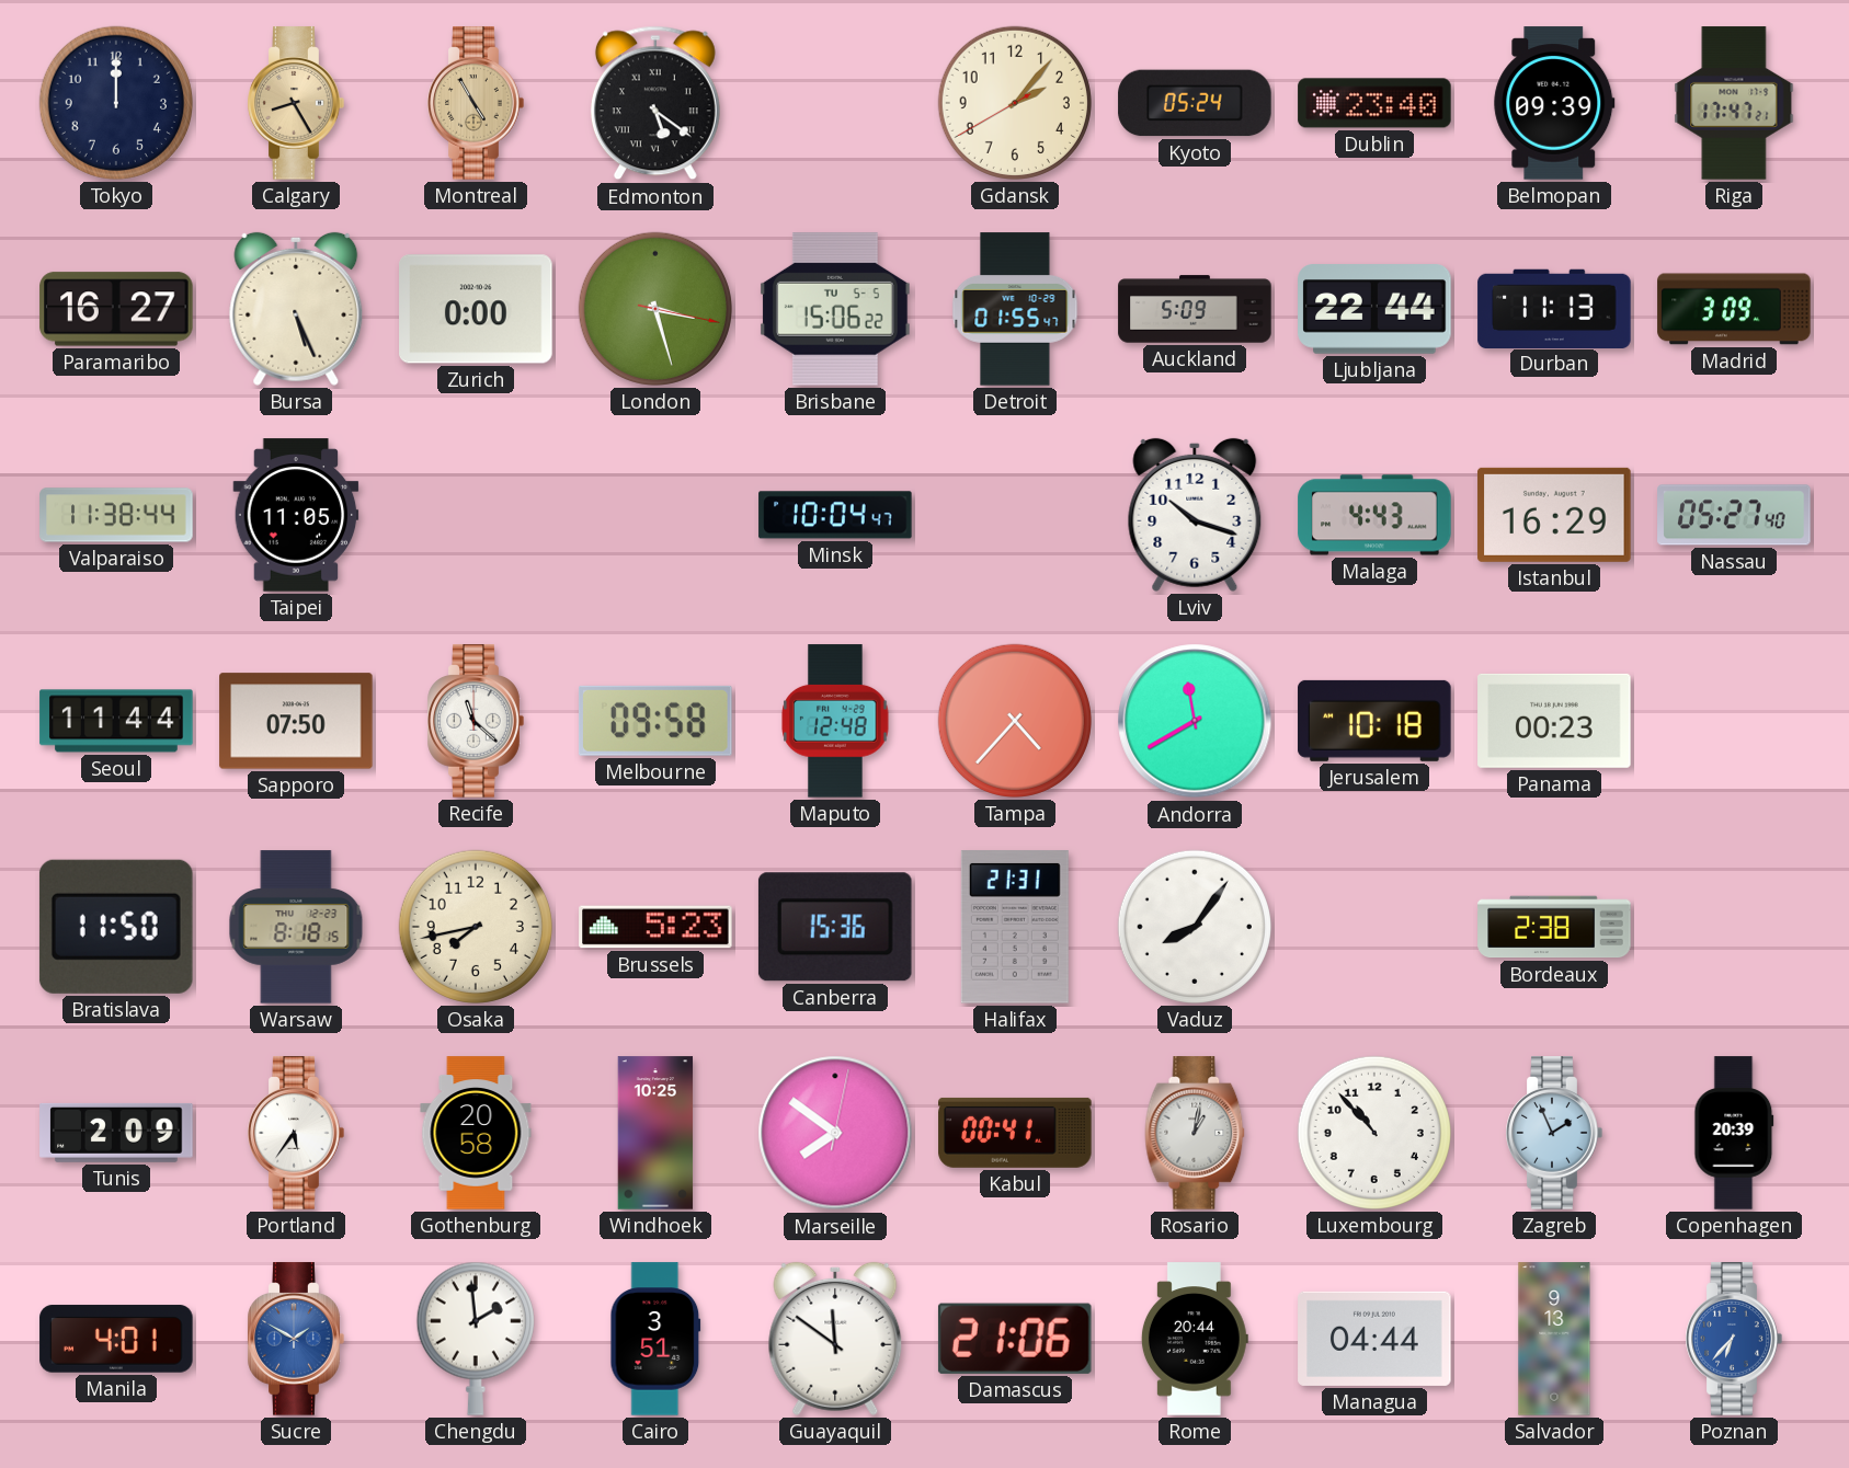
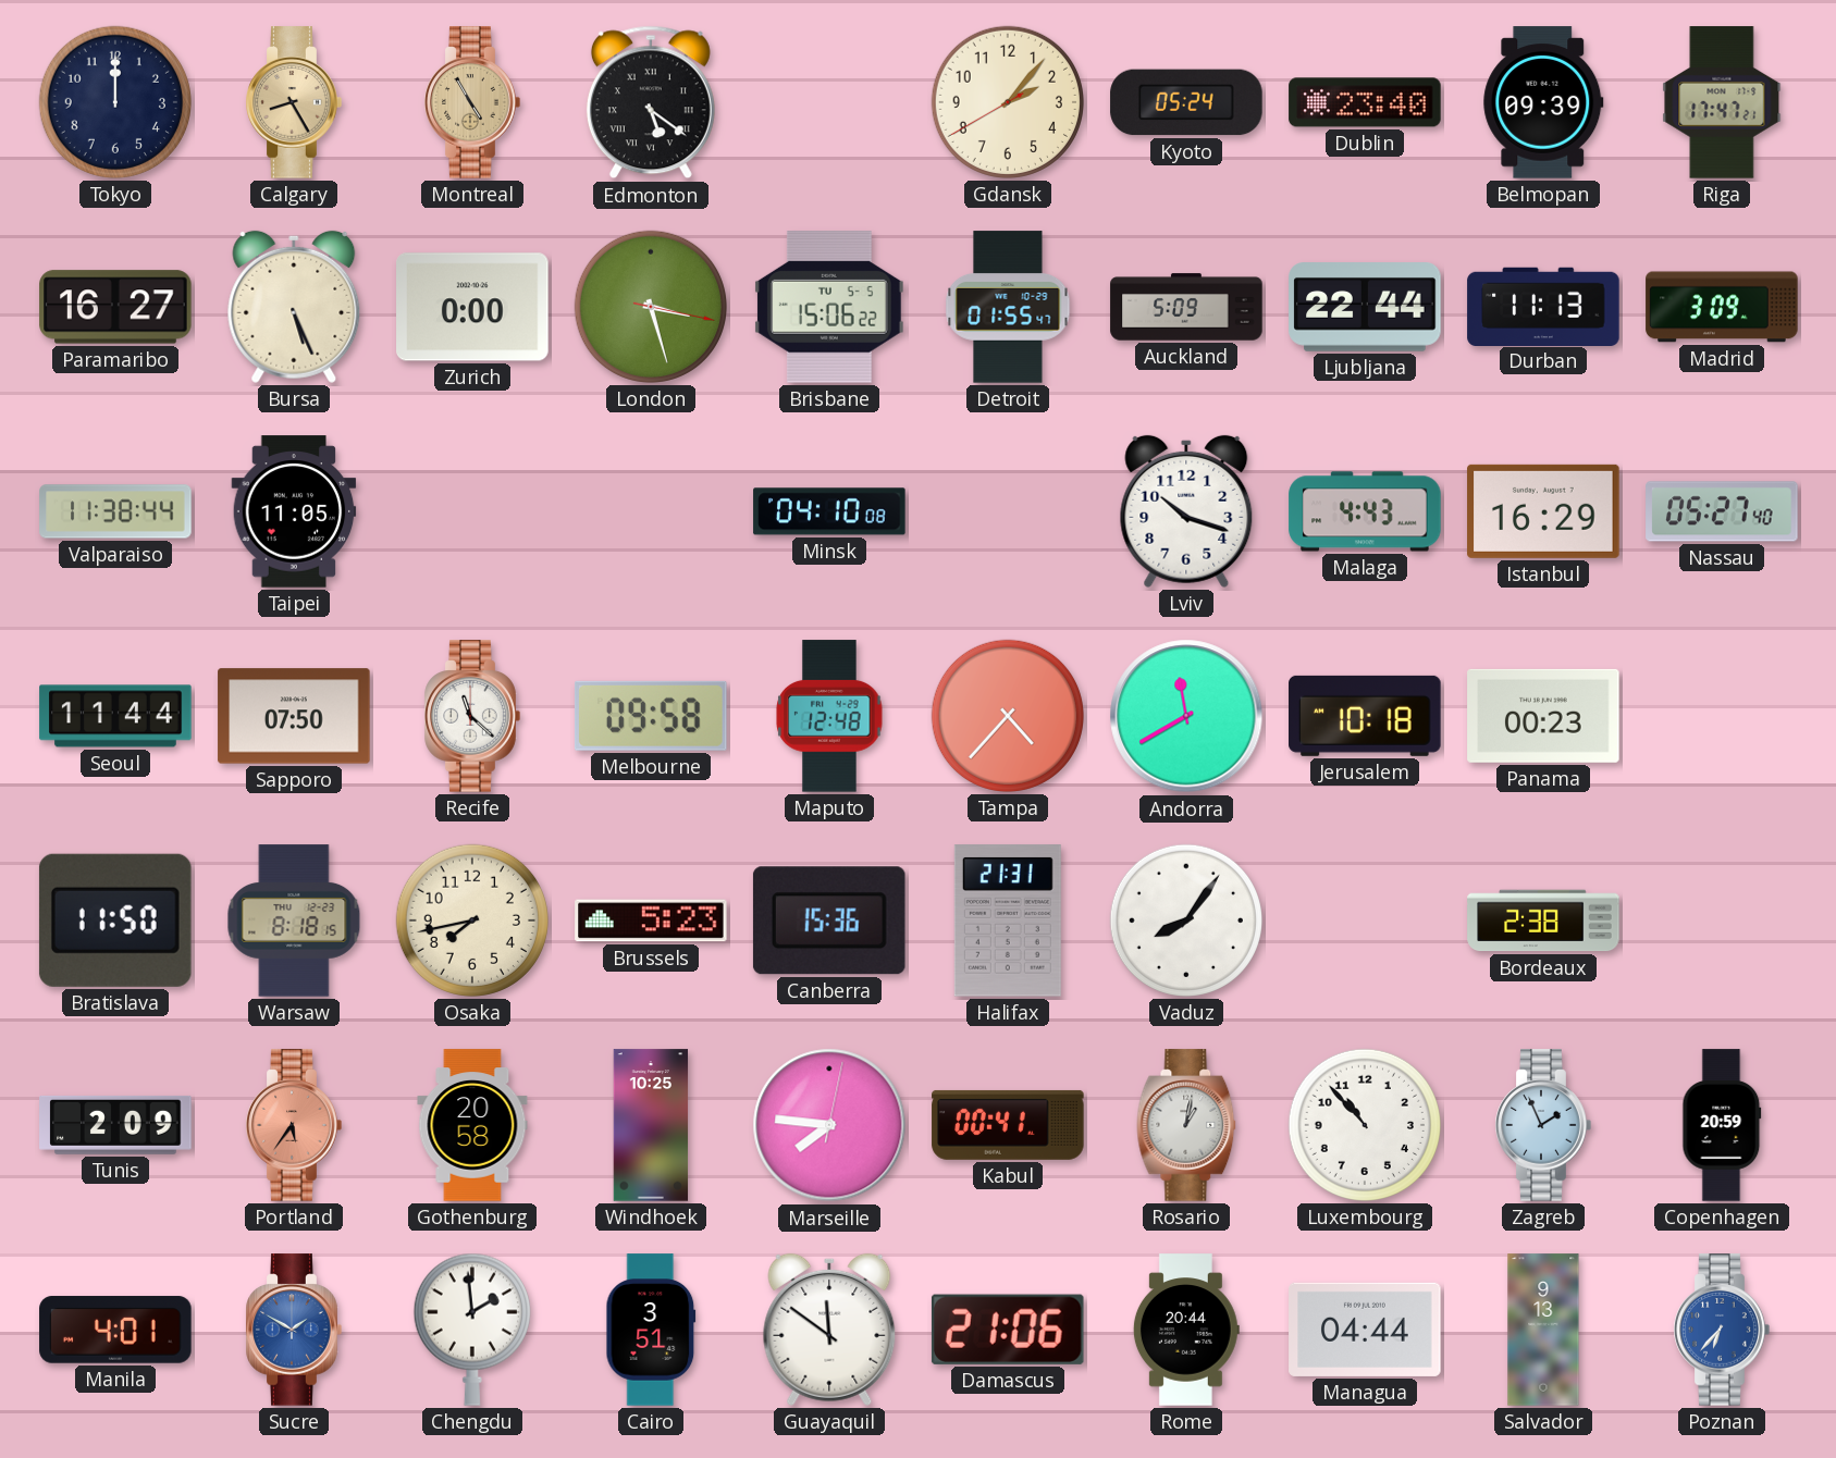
Minsk: 10:04 -> 04:10
Portland dial: white -> salmon
Marseille: 7:51 -> 7:46
Copenhagen: 20:39 -> 20:59
